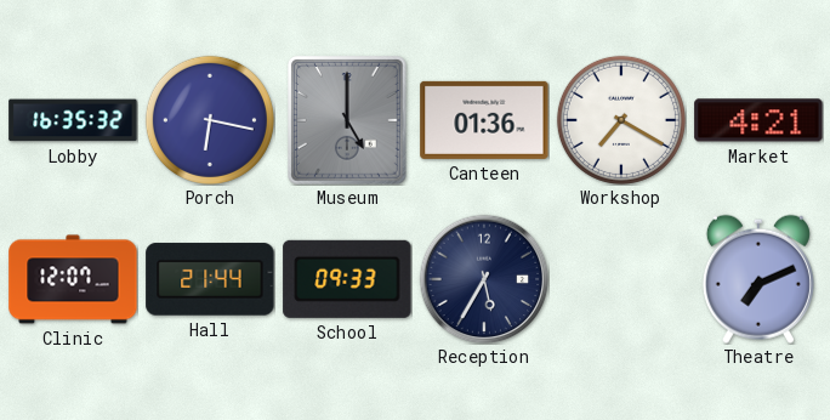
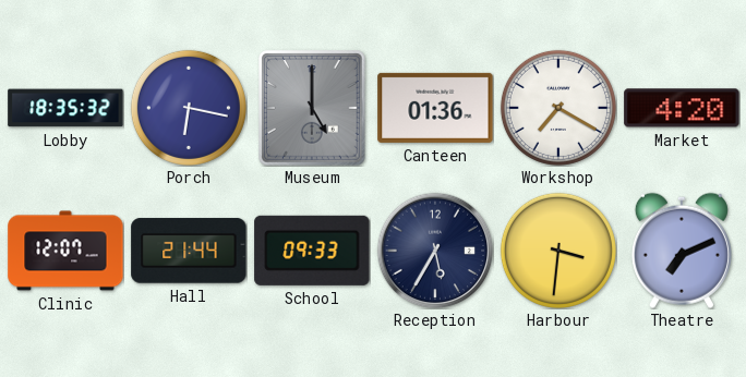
Lobby: 16:35 -> 18:35
Market: 4:21 -> 4:20
Harbour: none -> 3:31
